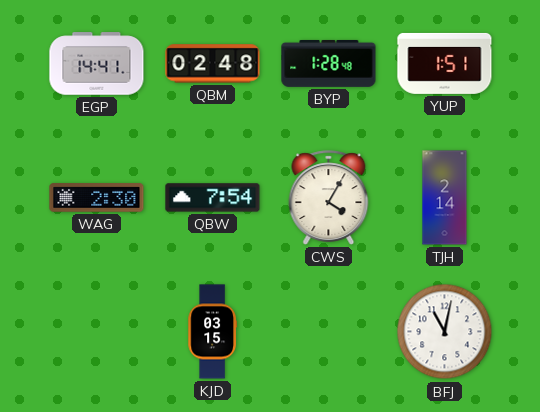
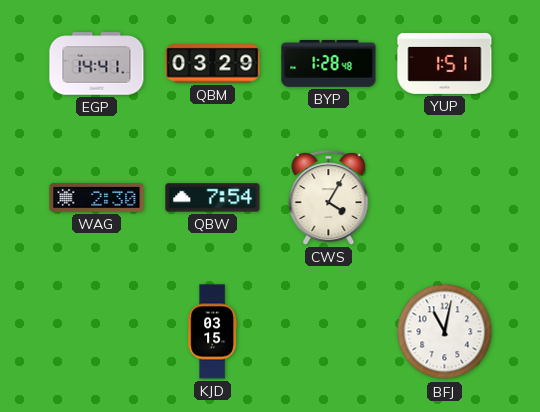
QBM: 02:48 -> 03:29
TJH: 2:14 -> none
